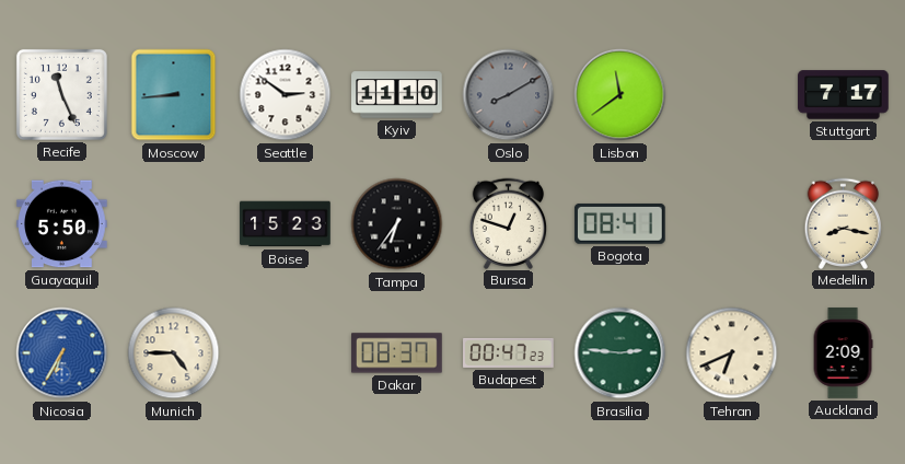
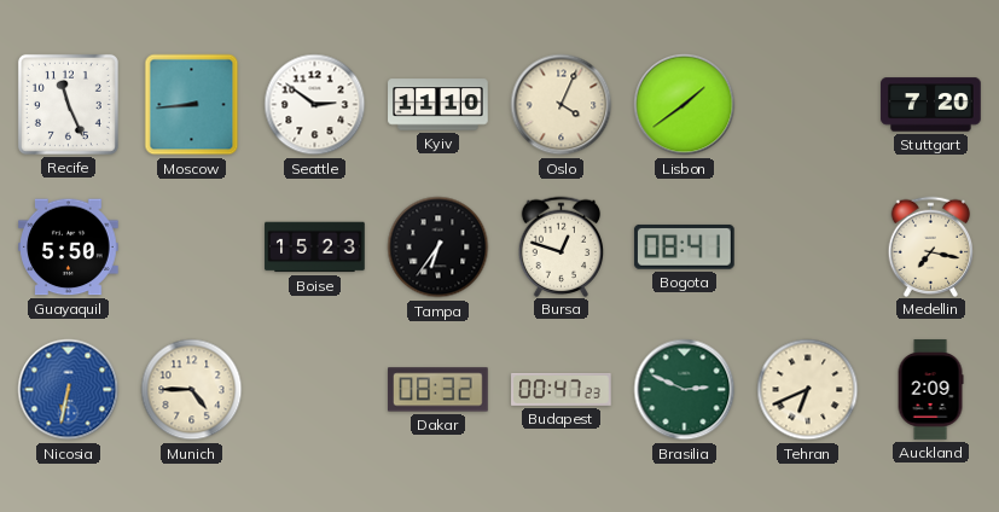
Oslo: 8:10 -> 4:04
Oslo dial: grey -> cream
Lisbon: 11:39 -> 1:39
Stuttgart: 7:17 -> 7:20
Medellin: 8:17 -> 7:17
Nicosia: 6:35 -> 6:32
Dakar: 08:37 -> 08:32
Brasilia: 2:46 -> 2:49
